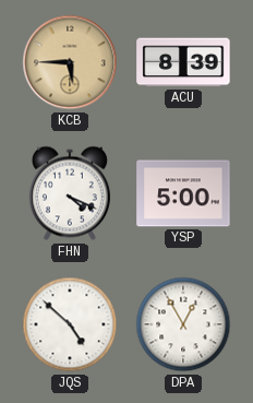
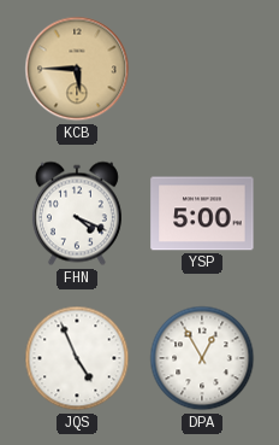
ACU: 8:39 -> none
JQS: 4:52 -> 4:56
